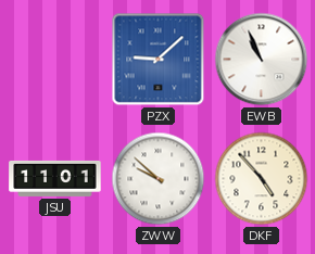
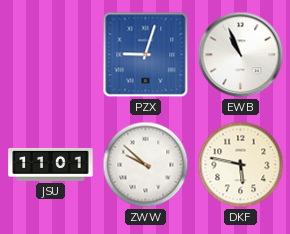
PZX: 9:08 -> 9:03
DKF: 4:53 -> 5:47
